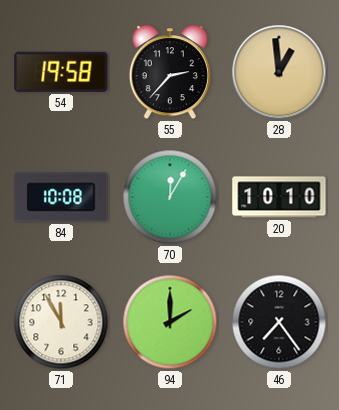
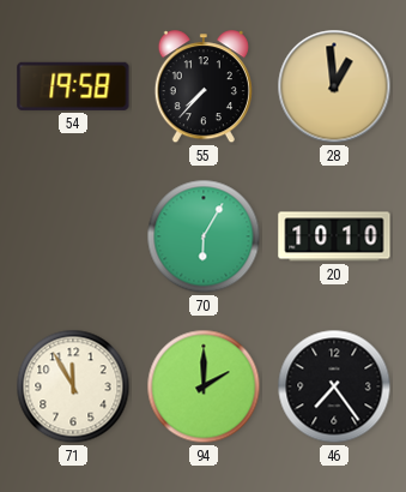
55: 2:37 -> 7:37
84: 10:08 -> none
70: 12:05 -> 6:05
